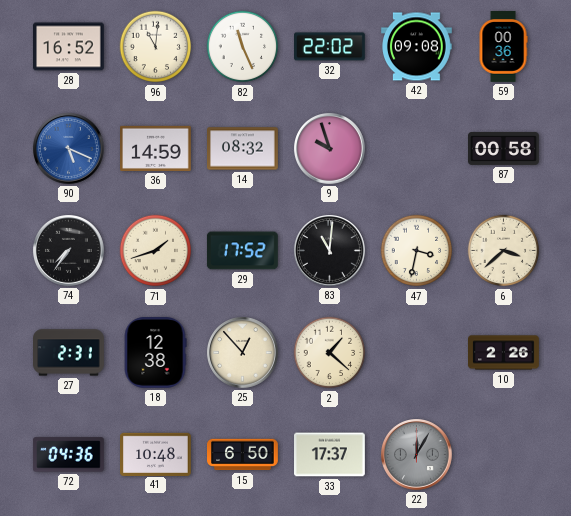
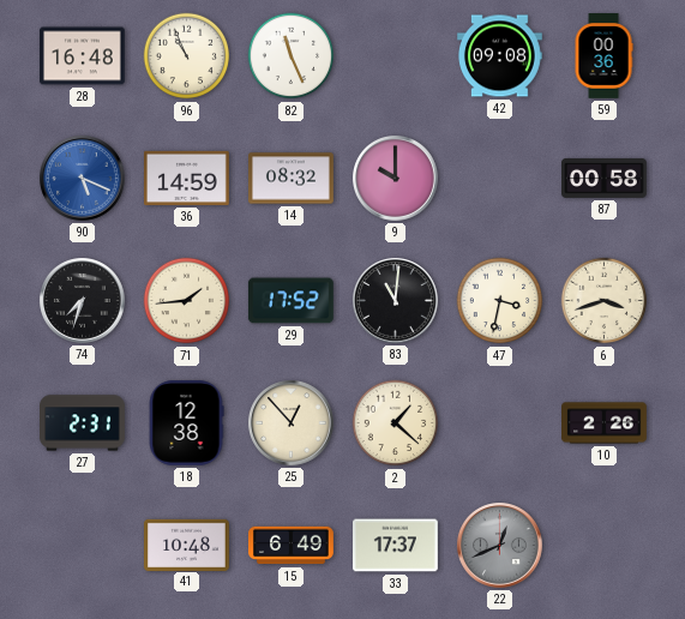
28: 16:52 -> 16:48
96: 11:01 -> 10:56
32: 22:02 -> none
9: 9:57 -> 10:00
74: 7:36 -> 7:33
71: 1:42 -> 1:44
6: 3:38 -> 3:42
72: 04:36 -> none
15: 6:50 -> 6:49
22: 12:05 -> 12:41
